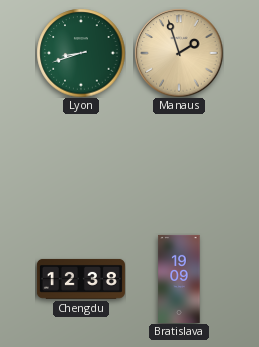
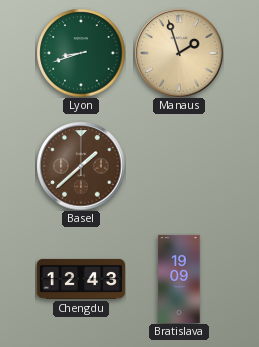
Basel: none -> 1:38
Chengdu: 12:38 -> 12:43
